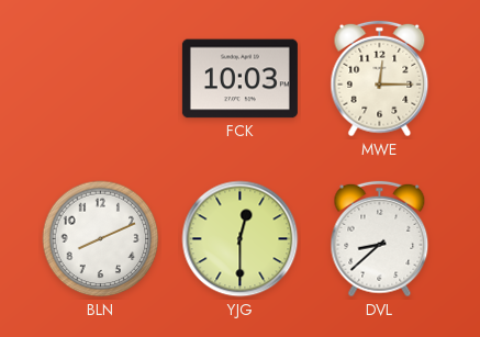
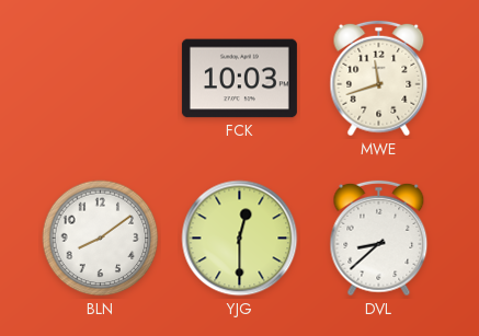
MWE: 12:15 -> 11:42
BLN: 8:11 -> 8:09
